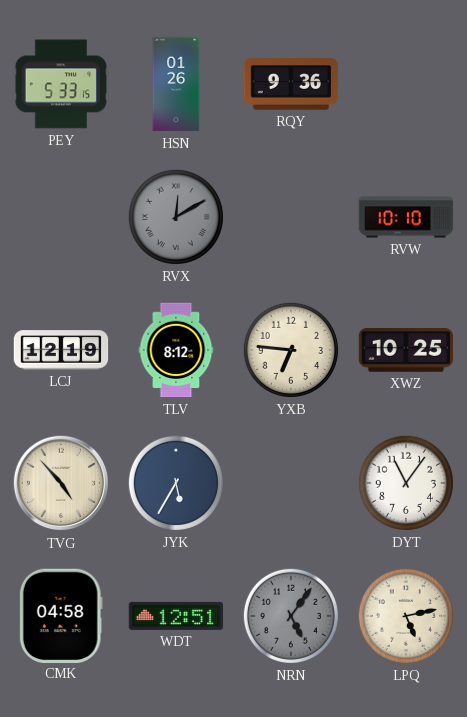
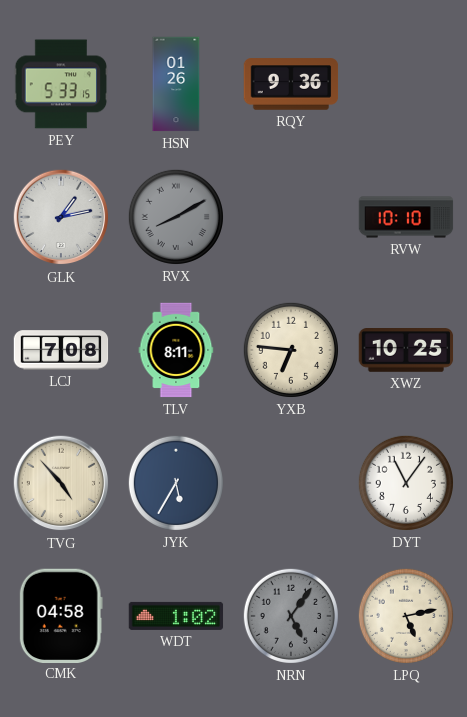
GLK: none -> 1:13
RVX: 12:10 -> 8:10
LCJ: 12:19 -> 7:08
TLV: 8:12 -> 8:11
WDT: 12:51 -> 1:02
